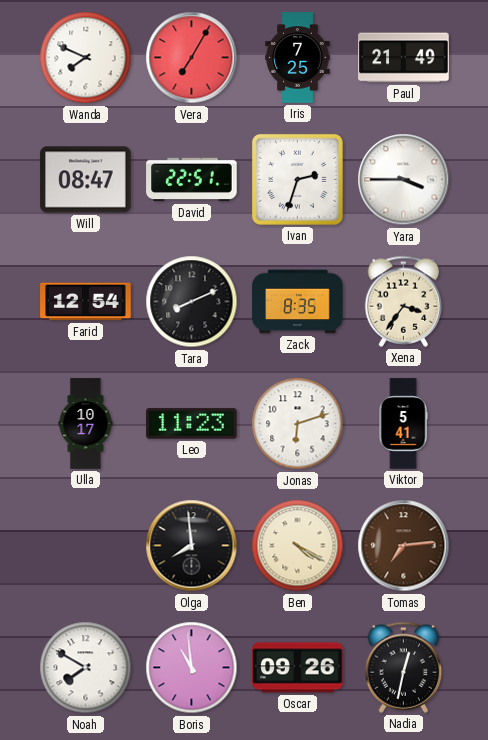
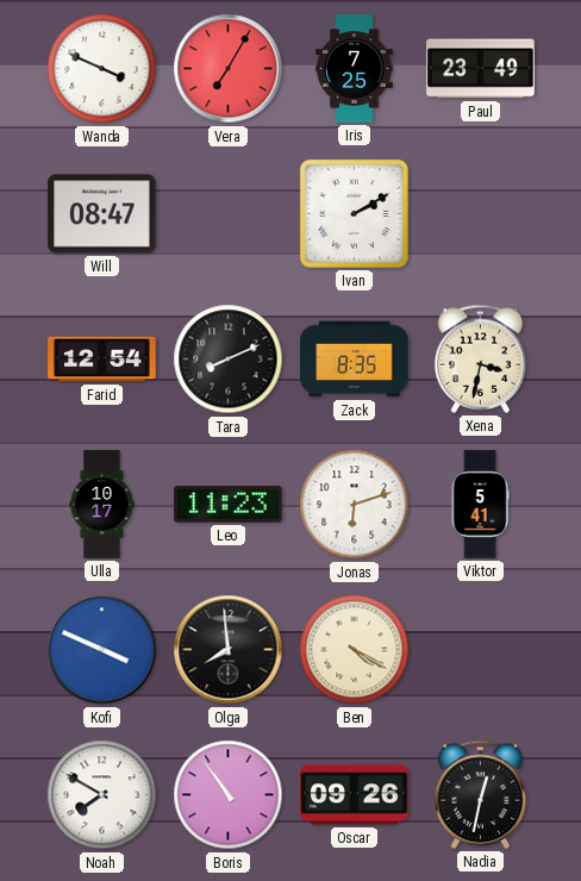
Wanda: 7:49 -> 3:49
Paul: 21:49 -> 23:49
David: 22:51 -> none
Ivan: 2:33 -> 2:10
Yara: 3:45 -> none
Xena: 3:36 -> 3:32
Kofi: none -> 3:49
Tomas: 7:14 -> none
Boris: 10:59 -> 10:54
